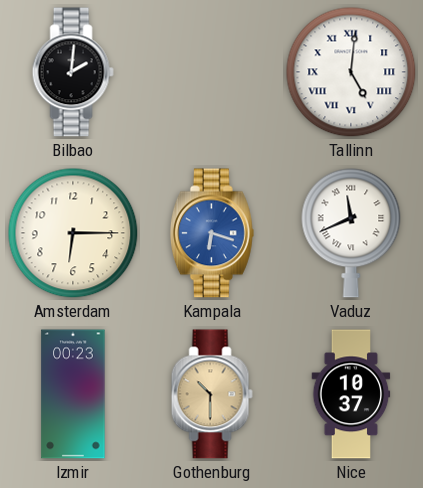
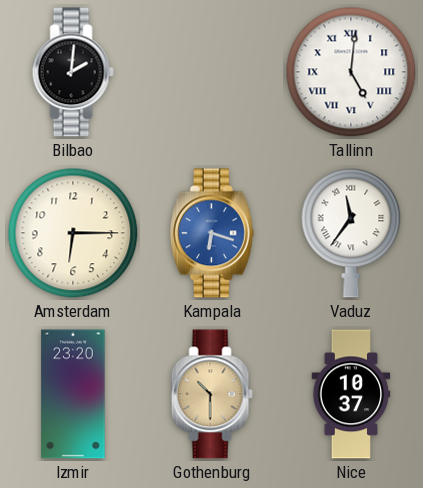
Vaduz: 11:41 -> 11:36
Izmir: 00:23 -> 23:20
